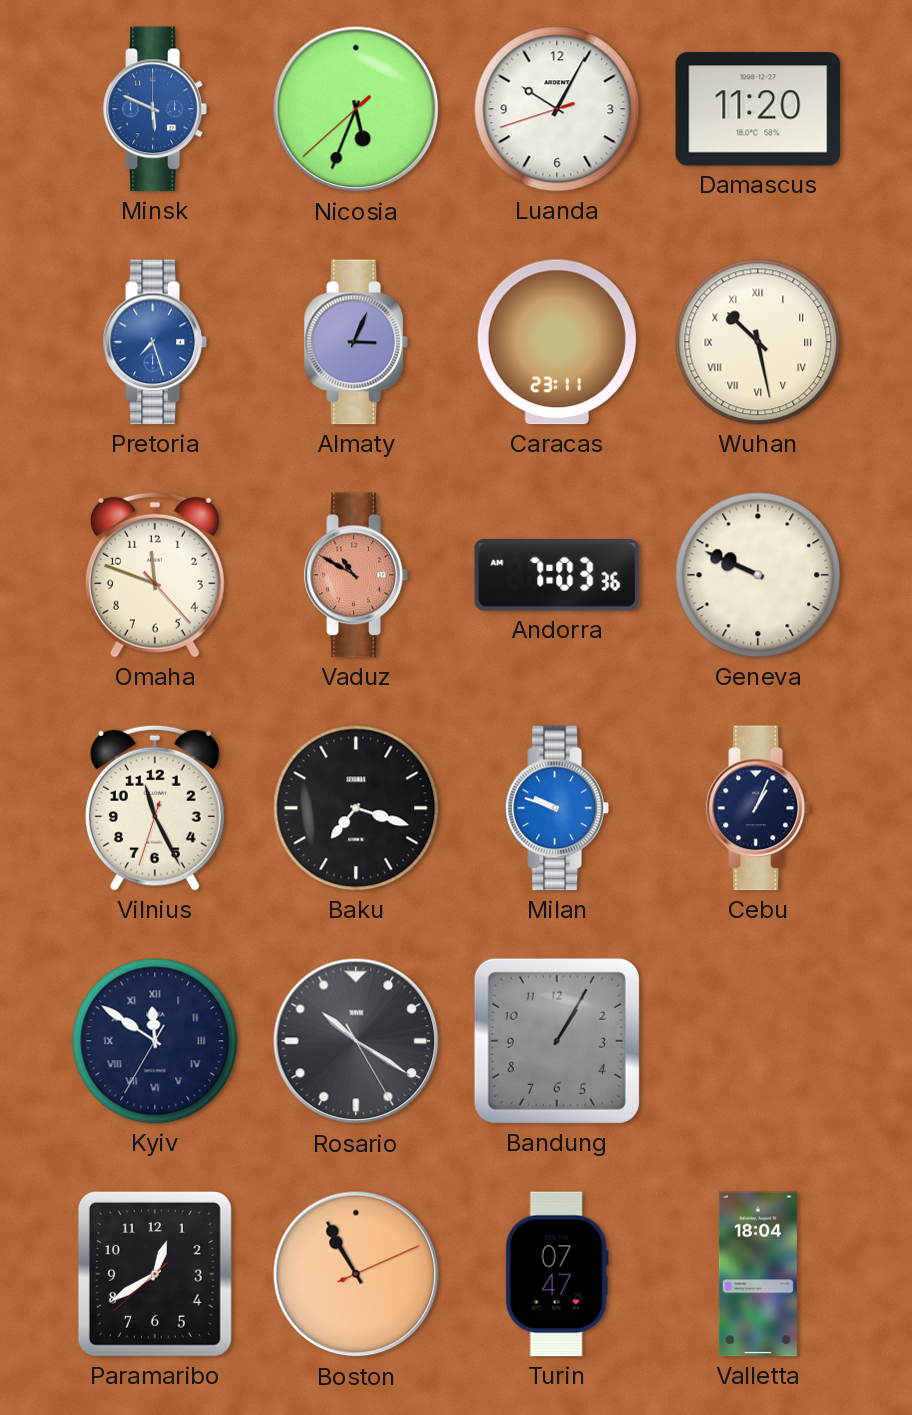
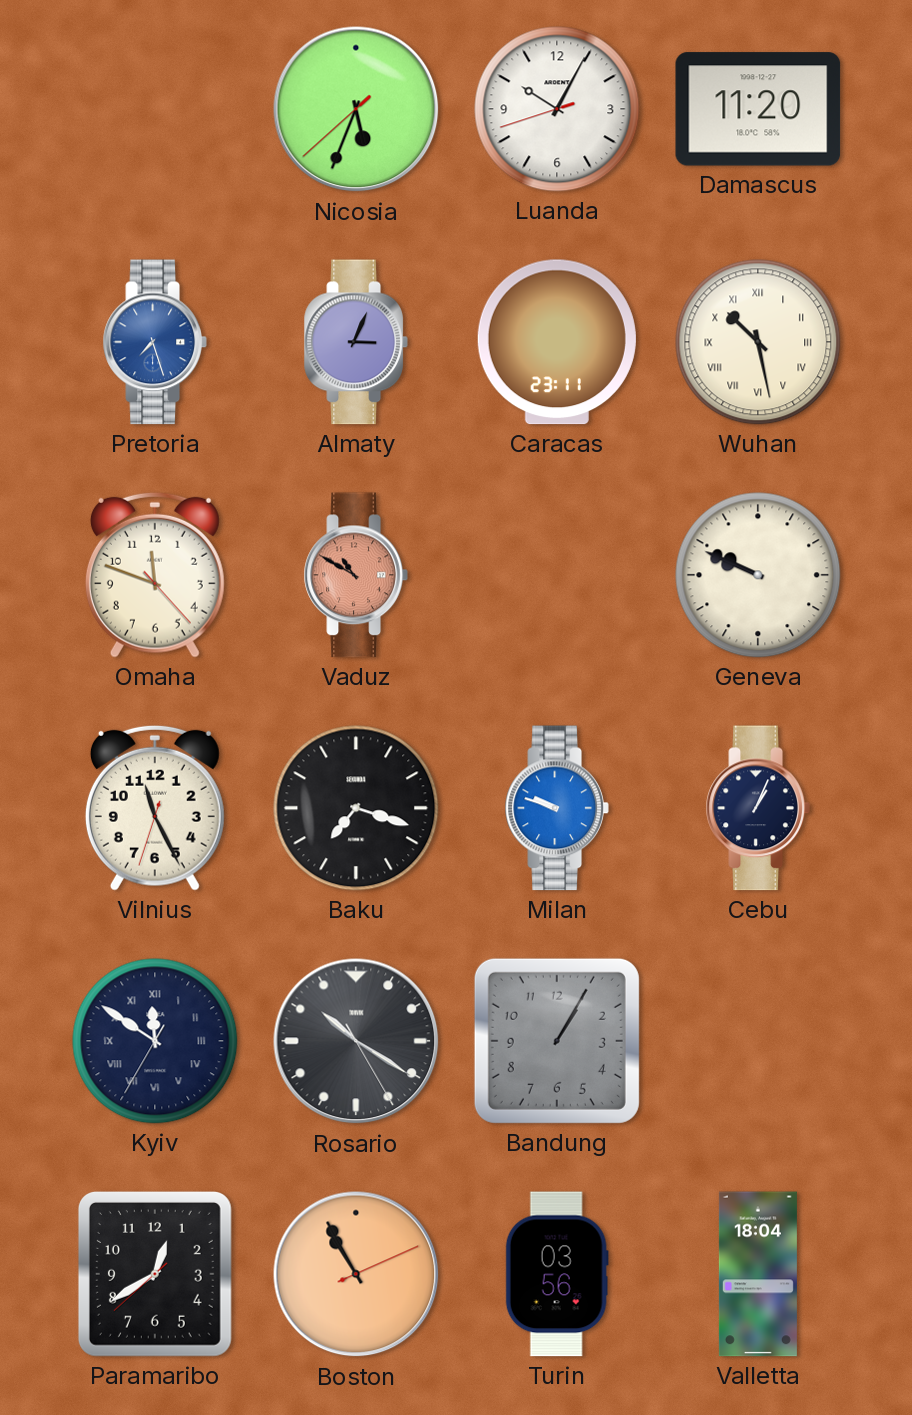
Minsk: 5:49 -> none
Andorra: 7:03 -> none
Turin: 07:47 -> 03:56
